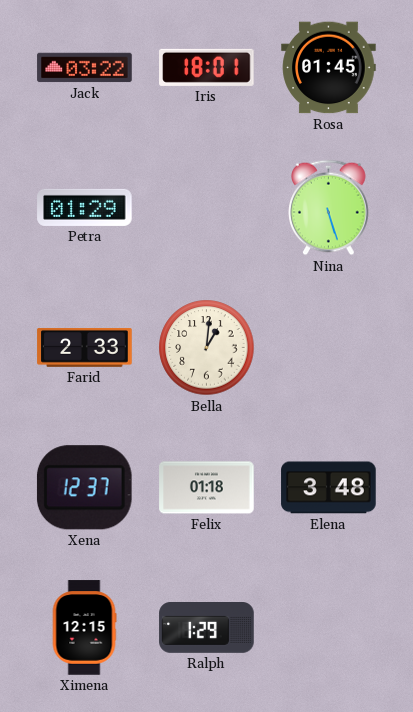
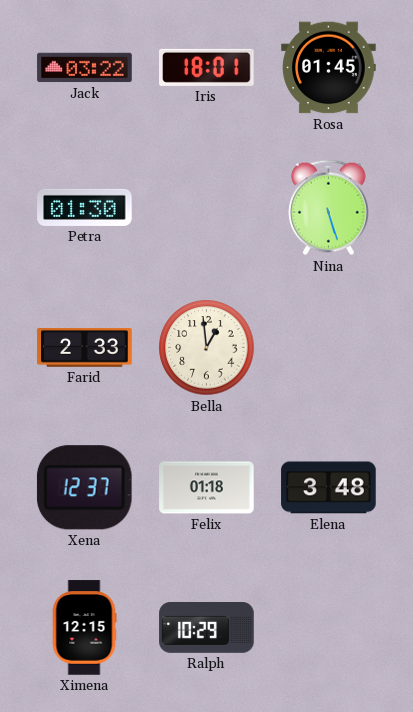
Petra: 01:29 -> 01:30
Bella: 1:01 -> 12:59
Ralph: 1:29 -> 10:29
